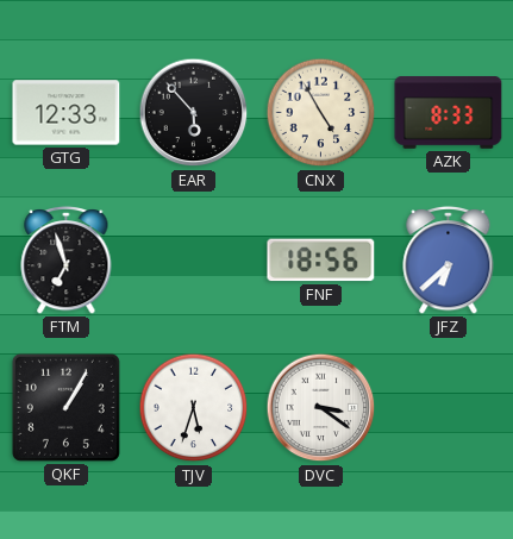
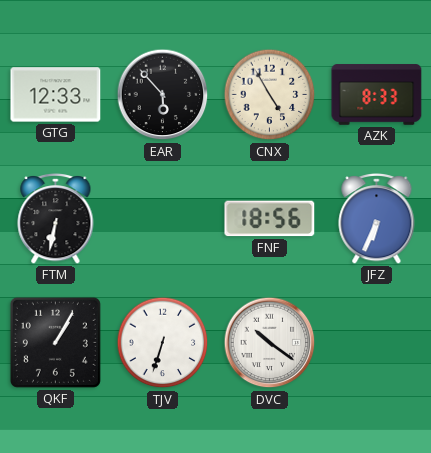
FTM: 6:57 -> 6:32
JFZ: 6:38 -> 6:34
TJV: 5:33 -> 6:33
DVC: 3:21 -> 10:21
